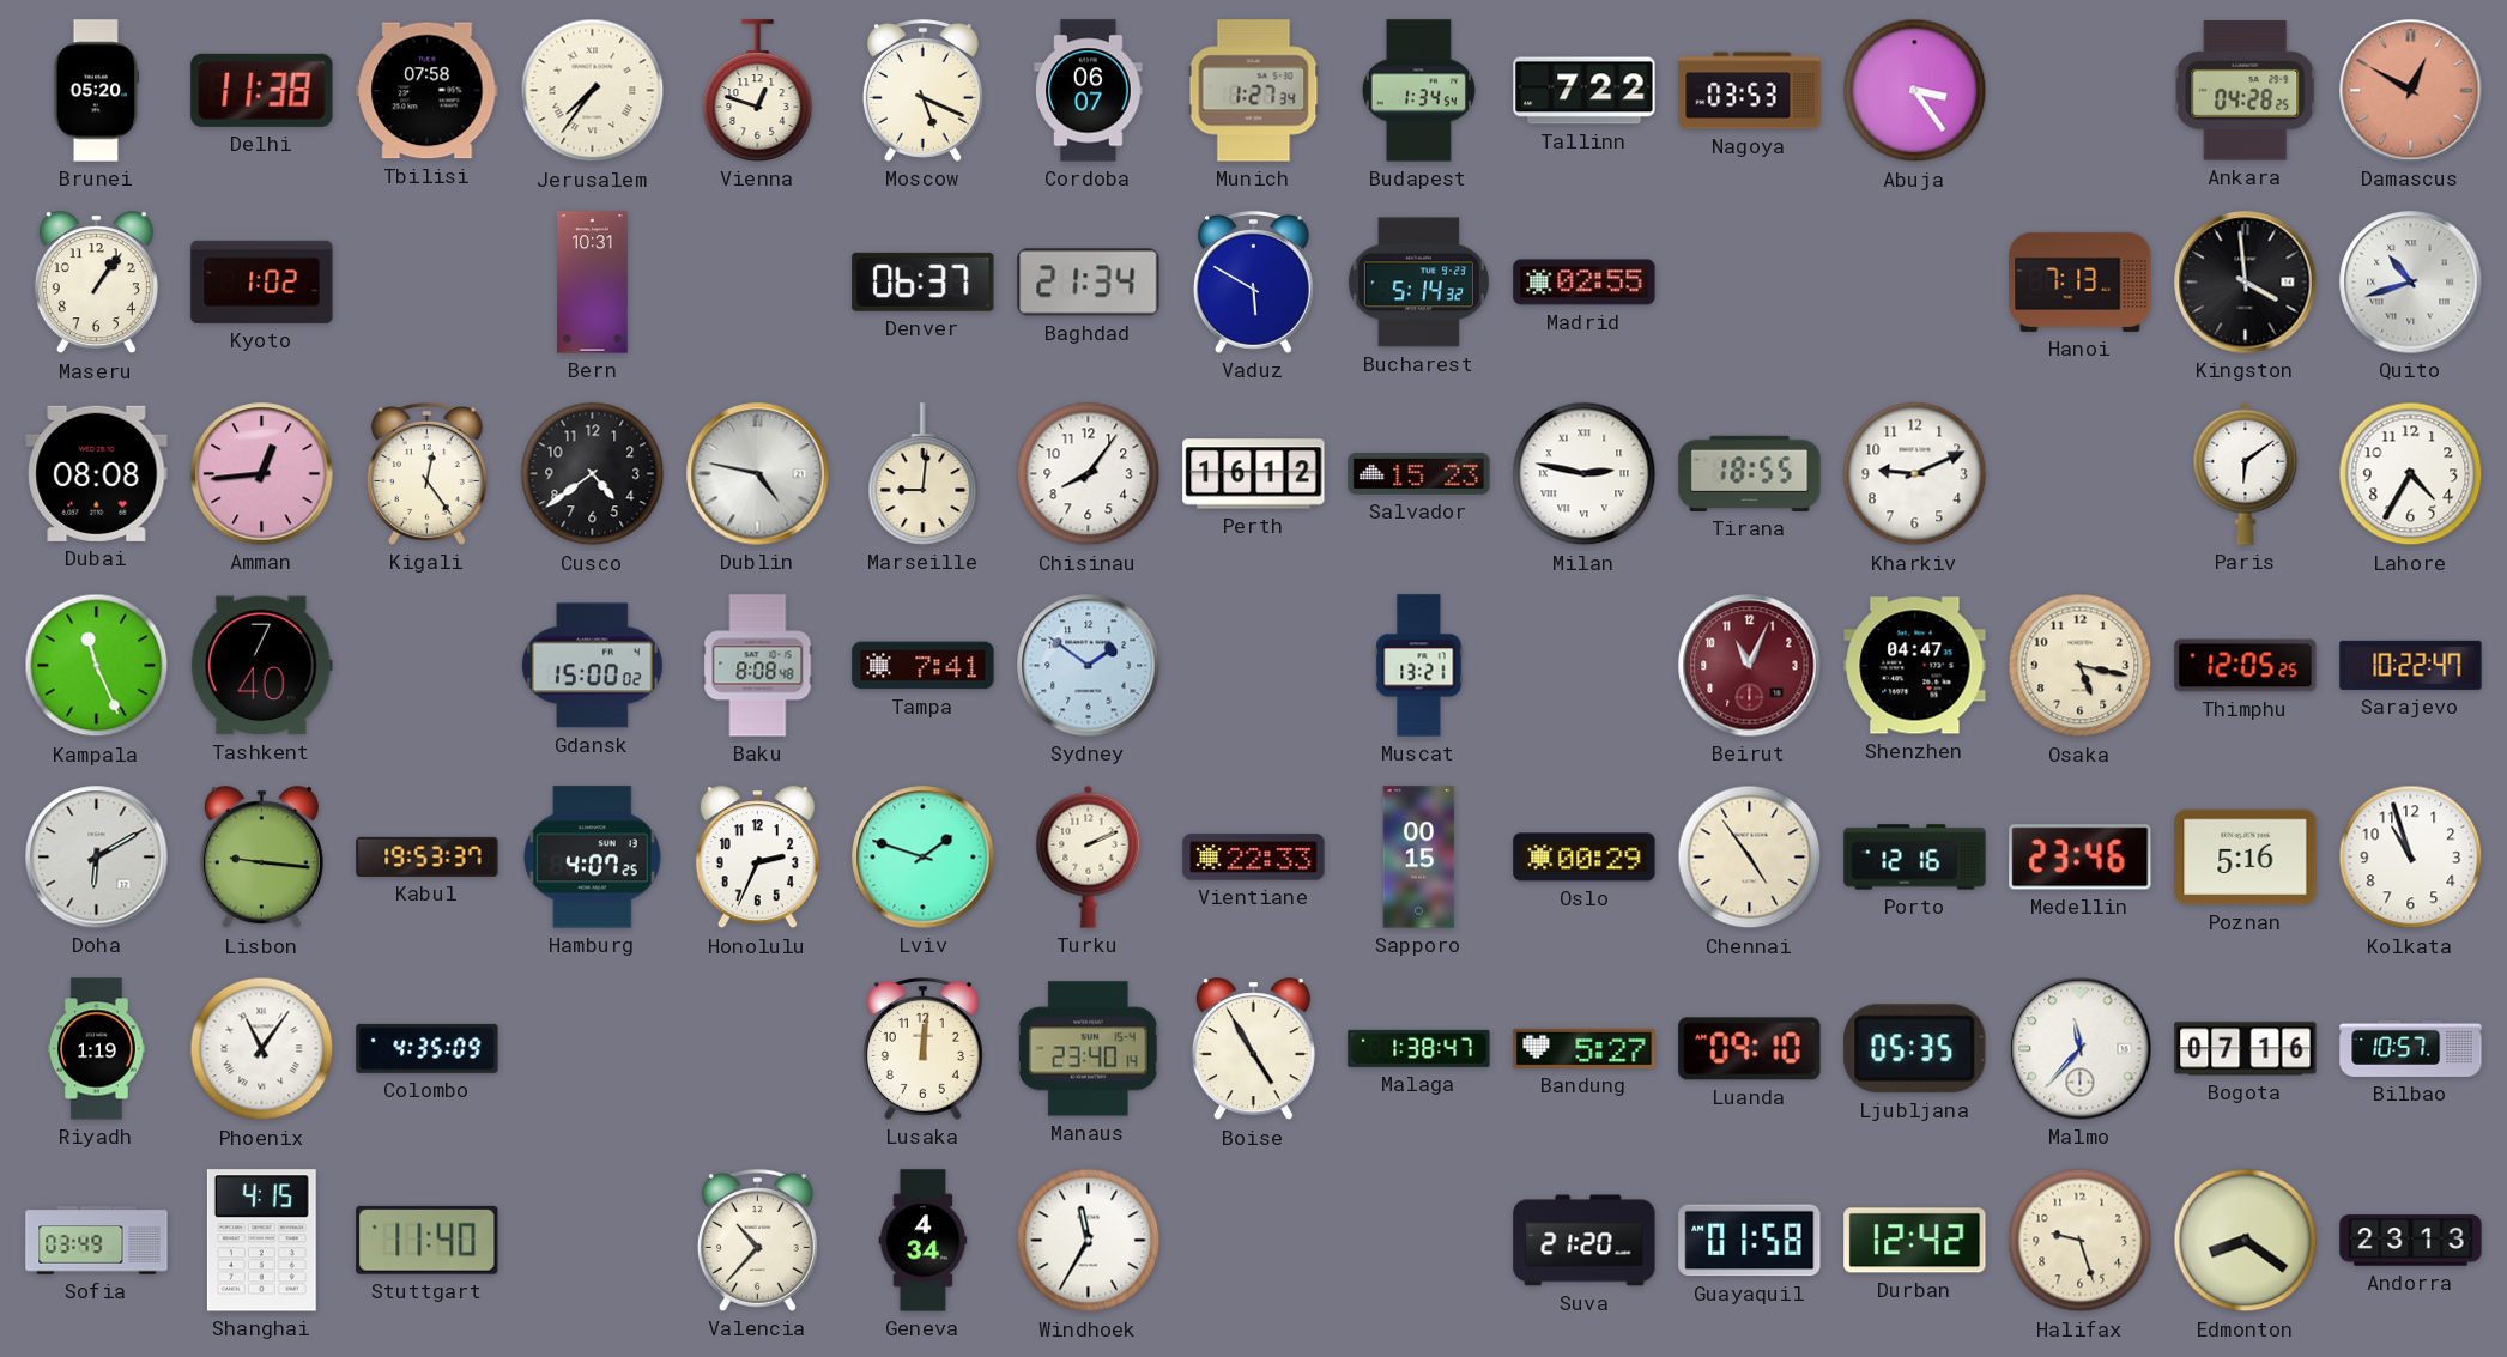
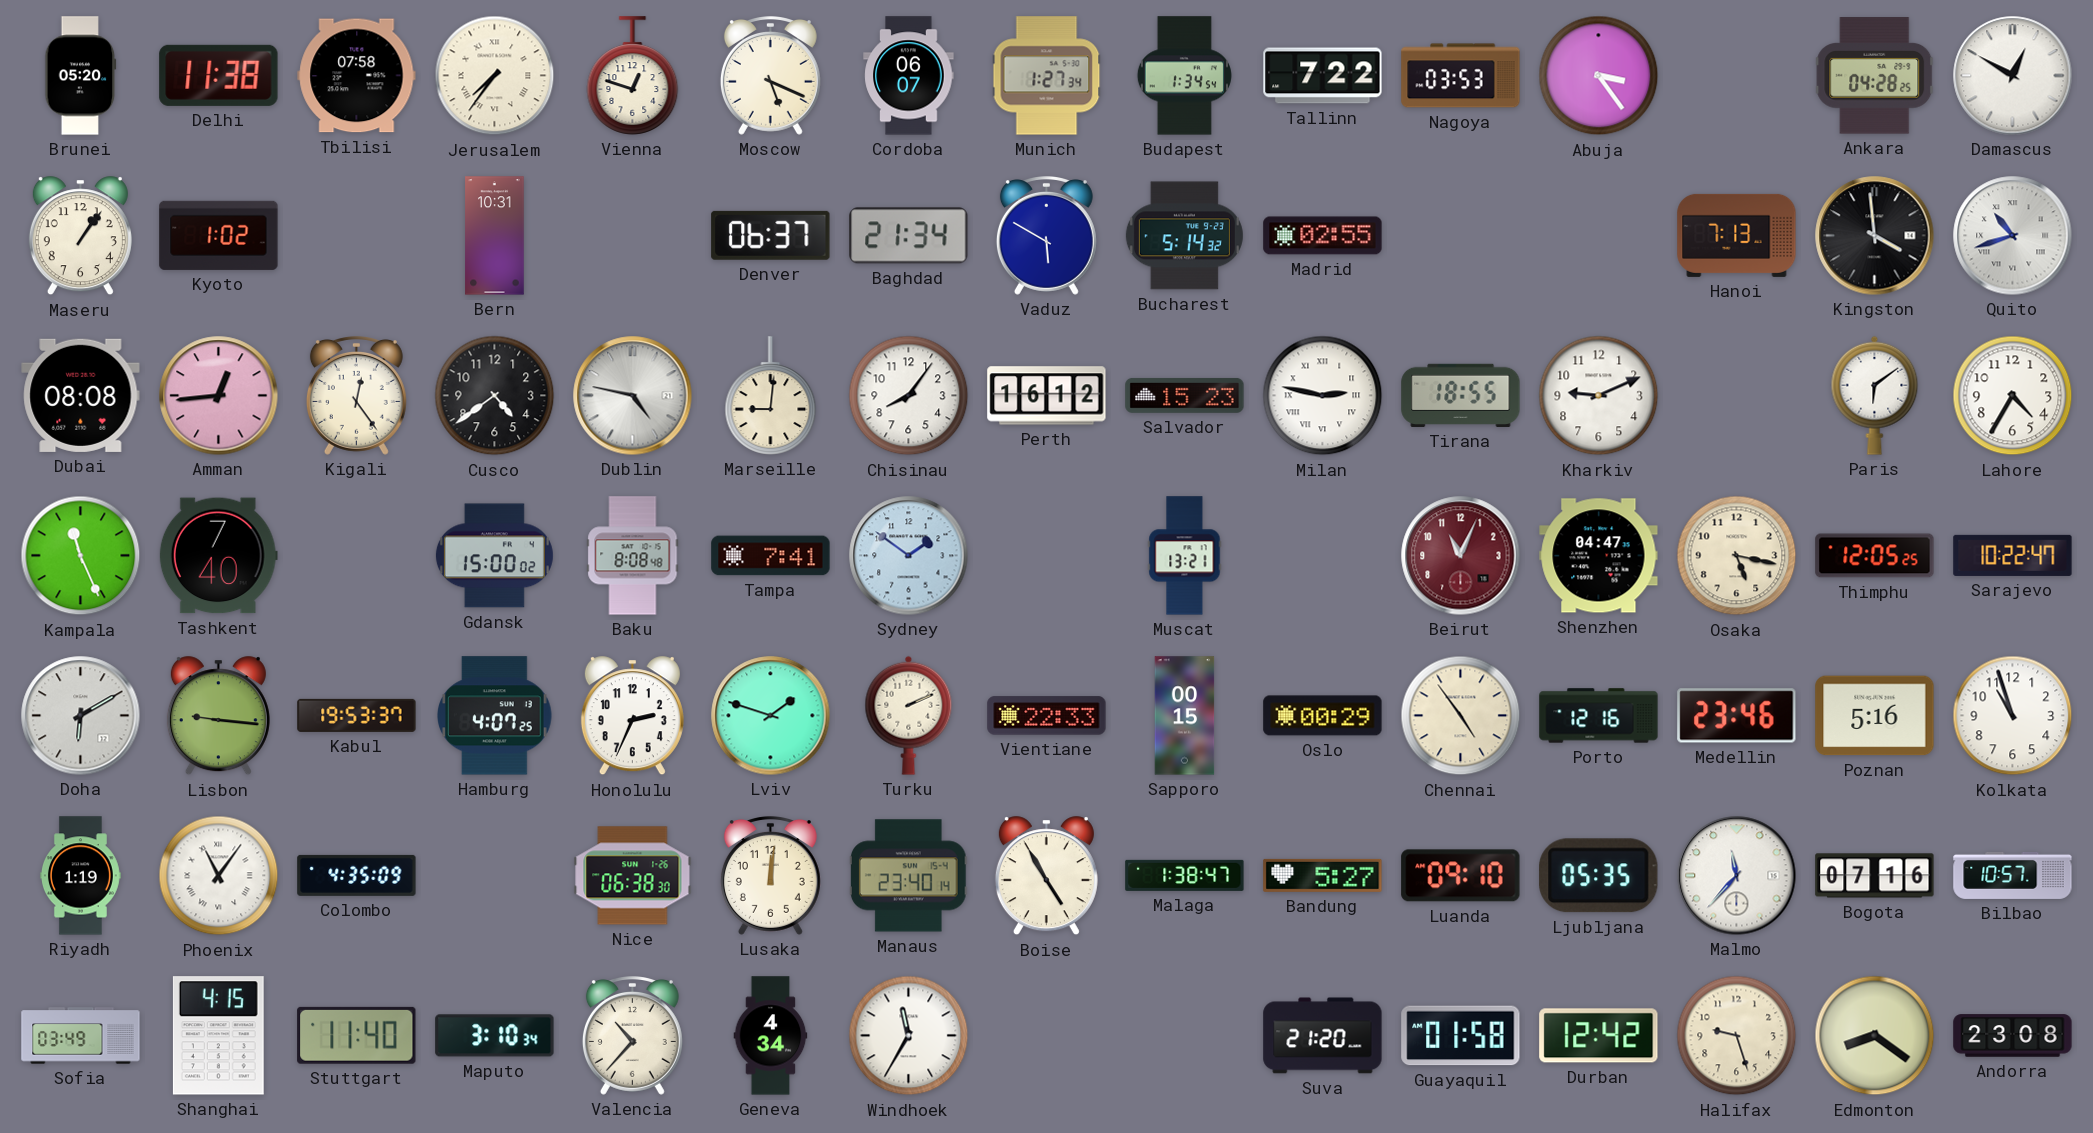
Damascus dial: salmon -> white
Nice: none -> 06:38
Maputo: none -> 3:10
Andorra: 23:13 -> 23:08
